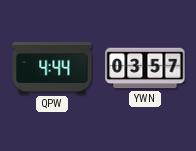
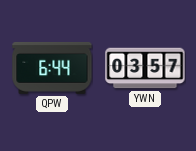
QPW: 4:44 -> 6:44
